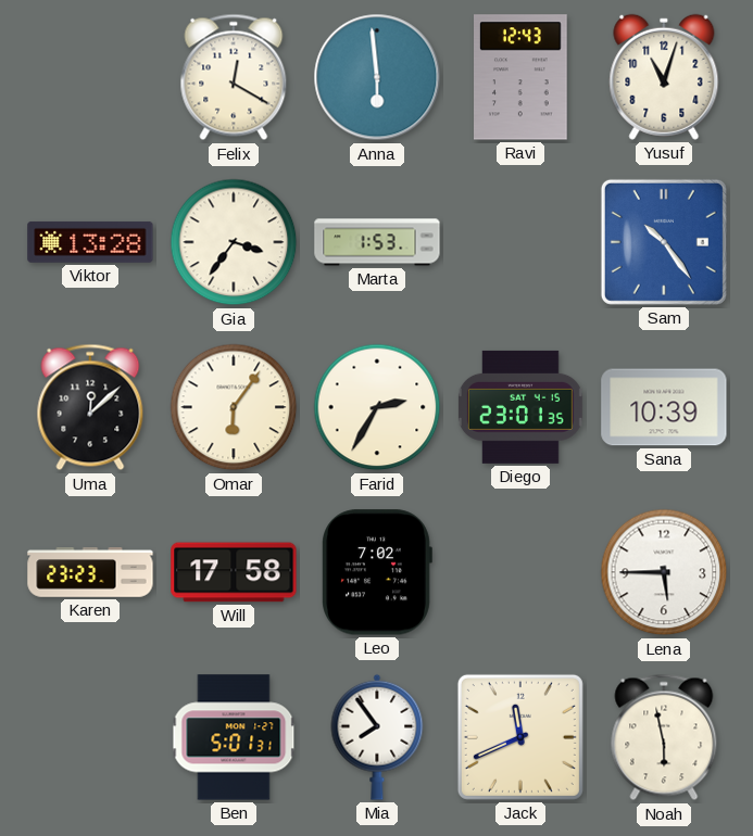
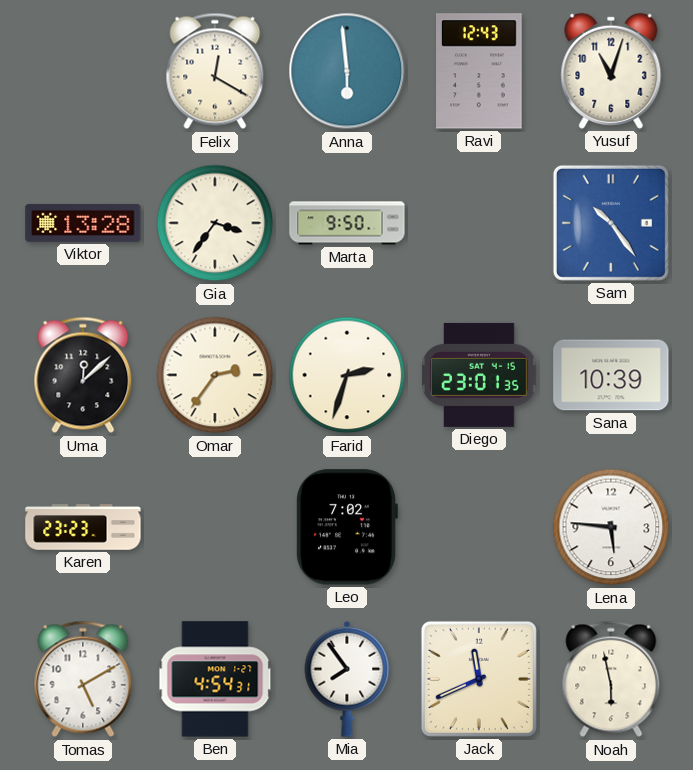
Marta: 1:53 -> 9:50
Omar: 6:06 -> 2:36
Farid: 2:35 -> 2:33
Will: 17:58 -> none
Lena: 5:45 -> 5:46
Tomas: none -> 5:10
Ben: 5:01 -> 4:54
